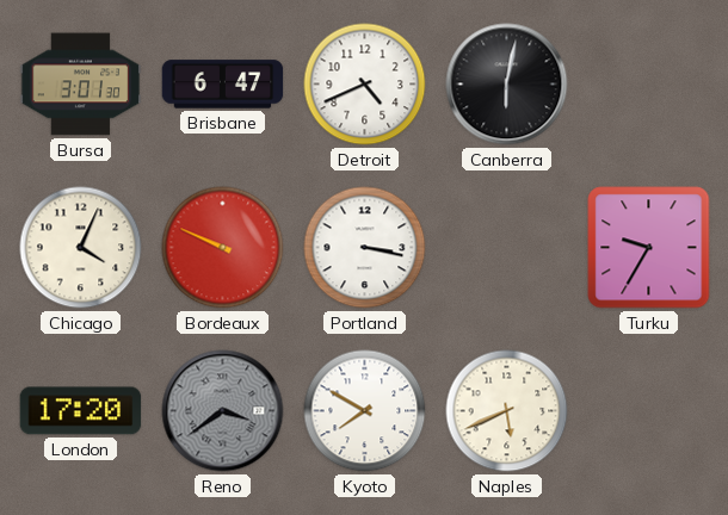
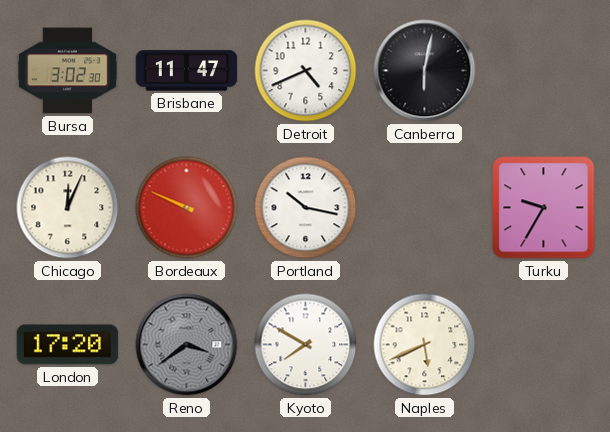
Bursa: 3:01 -> 3:02
Brisbane: 6:47 -> 11:47
Chicago: 4:04 -> 12:04
Portland: 3:17 -> 10:17
